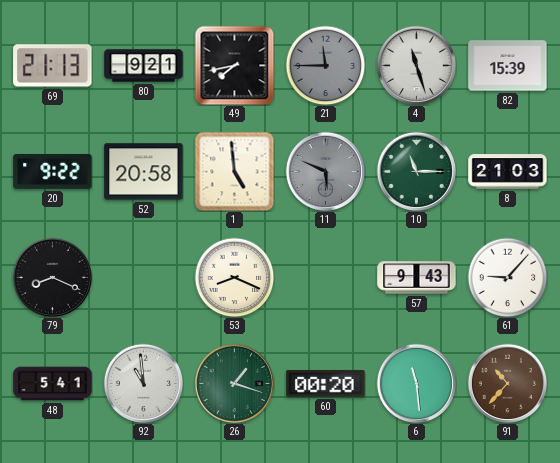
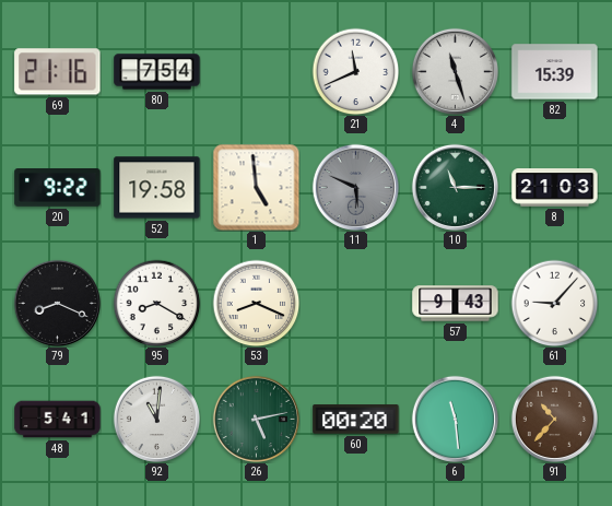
69: 21:13 -> 21:16
80: 9:21 -> 7:54
49: 7:43 -> none
21: 11:45 -> 11:41
21 dial: grey -> white
52: 20:58 -> 19:58
95: none -> 8:20
92: 10:59 -> 11:01
26: 1:18 -> 5:13
